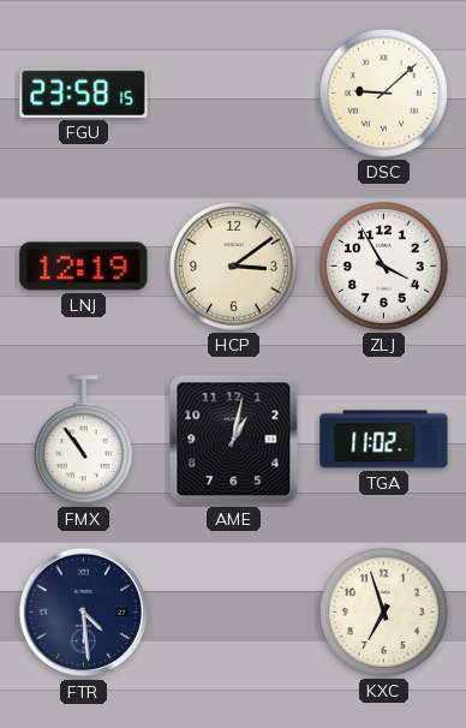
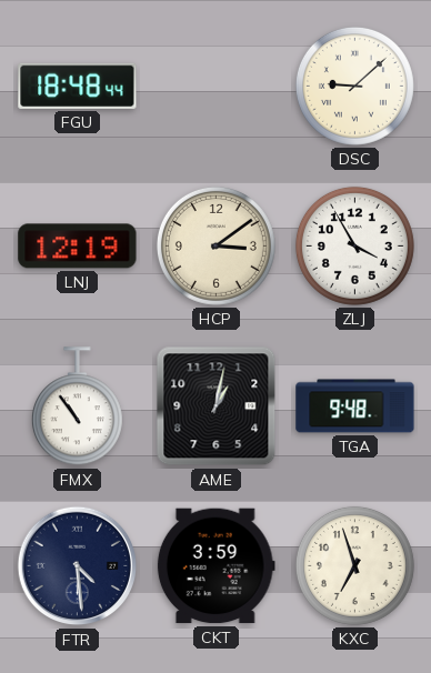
FGU: 23:58 -> 18:48
TGA: 11:02 -> 9:48
CKT: none -> 3:59
